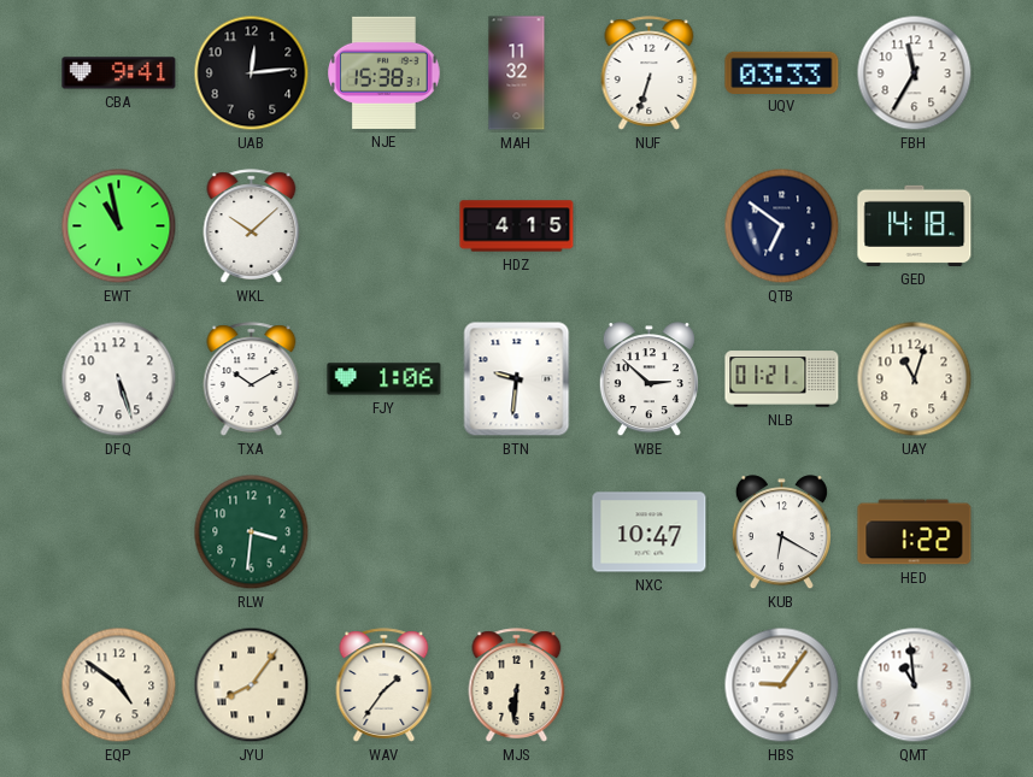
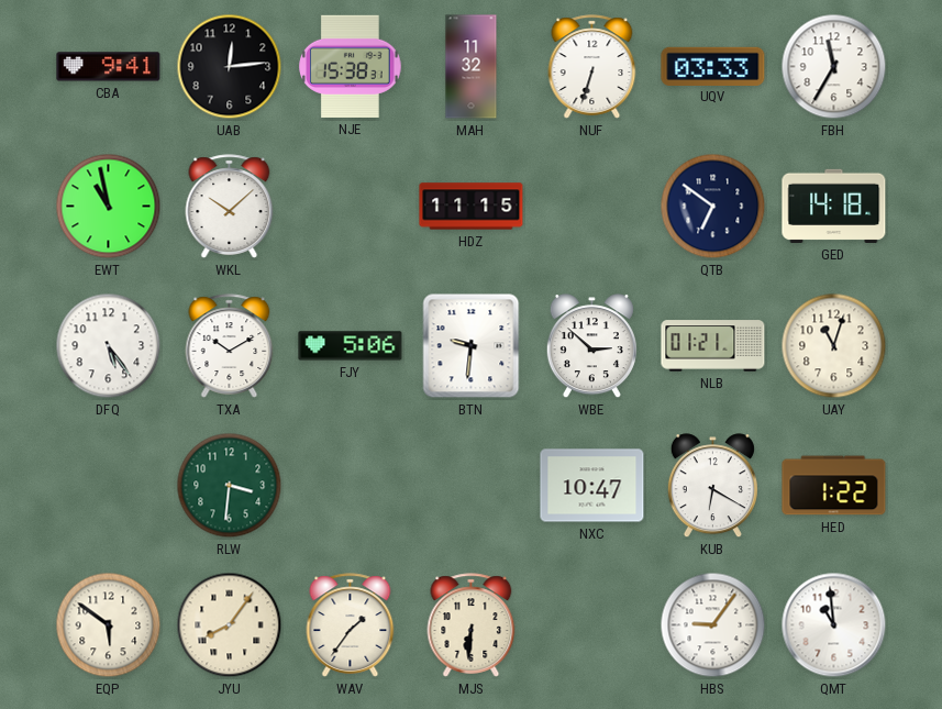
HDZ: 4:15 -> 11:15
DFQ: 5:27 -> 5:24
FJY: 1:06 -> 5:06
EQP: 4:51 -> 5:51
